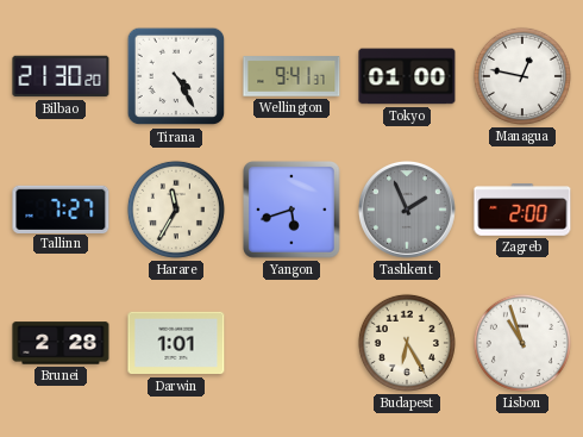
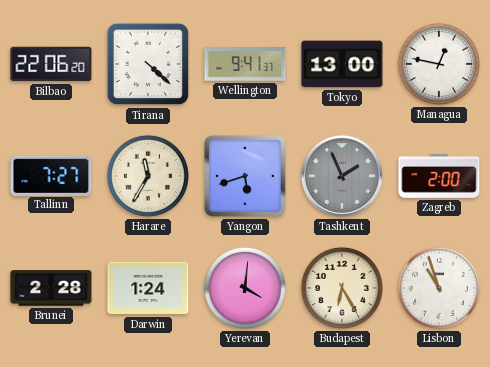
Bilbao: 21:30 -> 22:06
Tirana: 4:25 -> 4:22
Tokyo: 01:00 -> 13:00
Darwin: 1:01 -> 1:24
Yerevan: none -> 4:01
